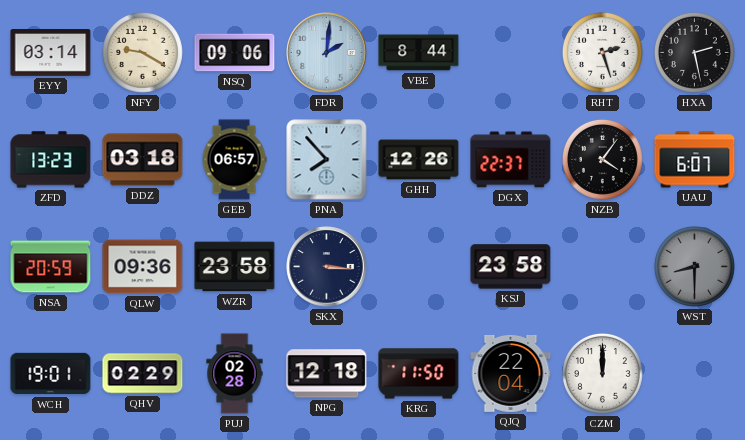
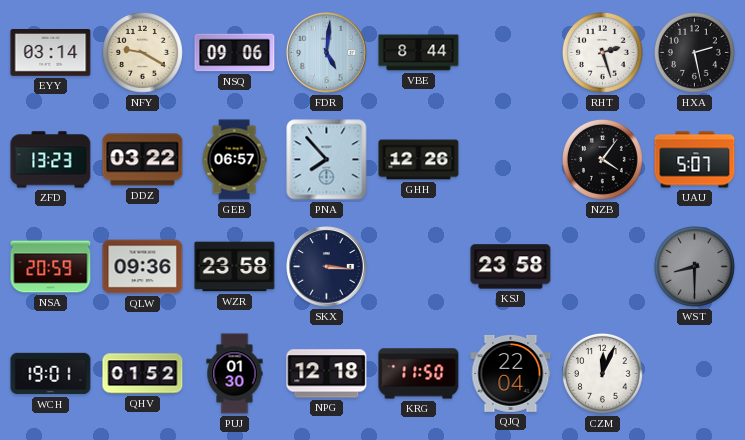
FDR: 2:01 -> 5:01
DDZ: 03:18 -> 03:22
DGX: 22:37 -> none
UAU: 6:07 -> 5:07
QHV: 02:29 -> 01:52
PUJ: 02:28 -> 01:30
CZM: 12:00 -> 12:04
